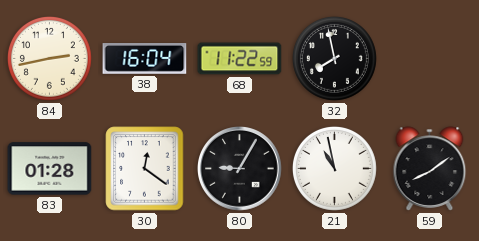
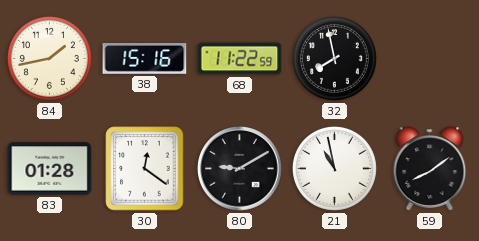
84: 2:43 -> 1:43
38: 16:04 -> 15:16
80: 9:05 -> 9:10
